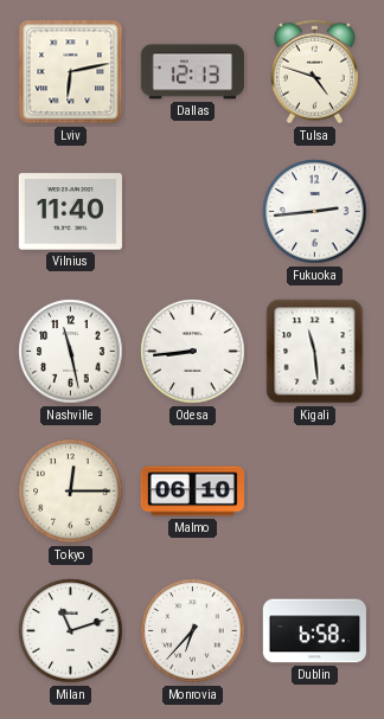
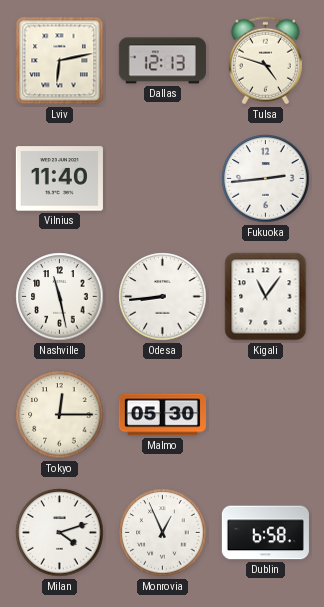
Kigali: 11:29 -> 11:06
Malmo: 06:10 -> 05:30
Milan: 11:12 -> 4:12
Monrovia: 6:37 -> 12:56
